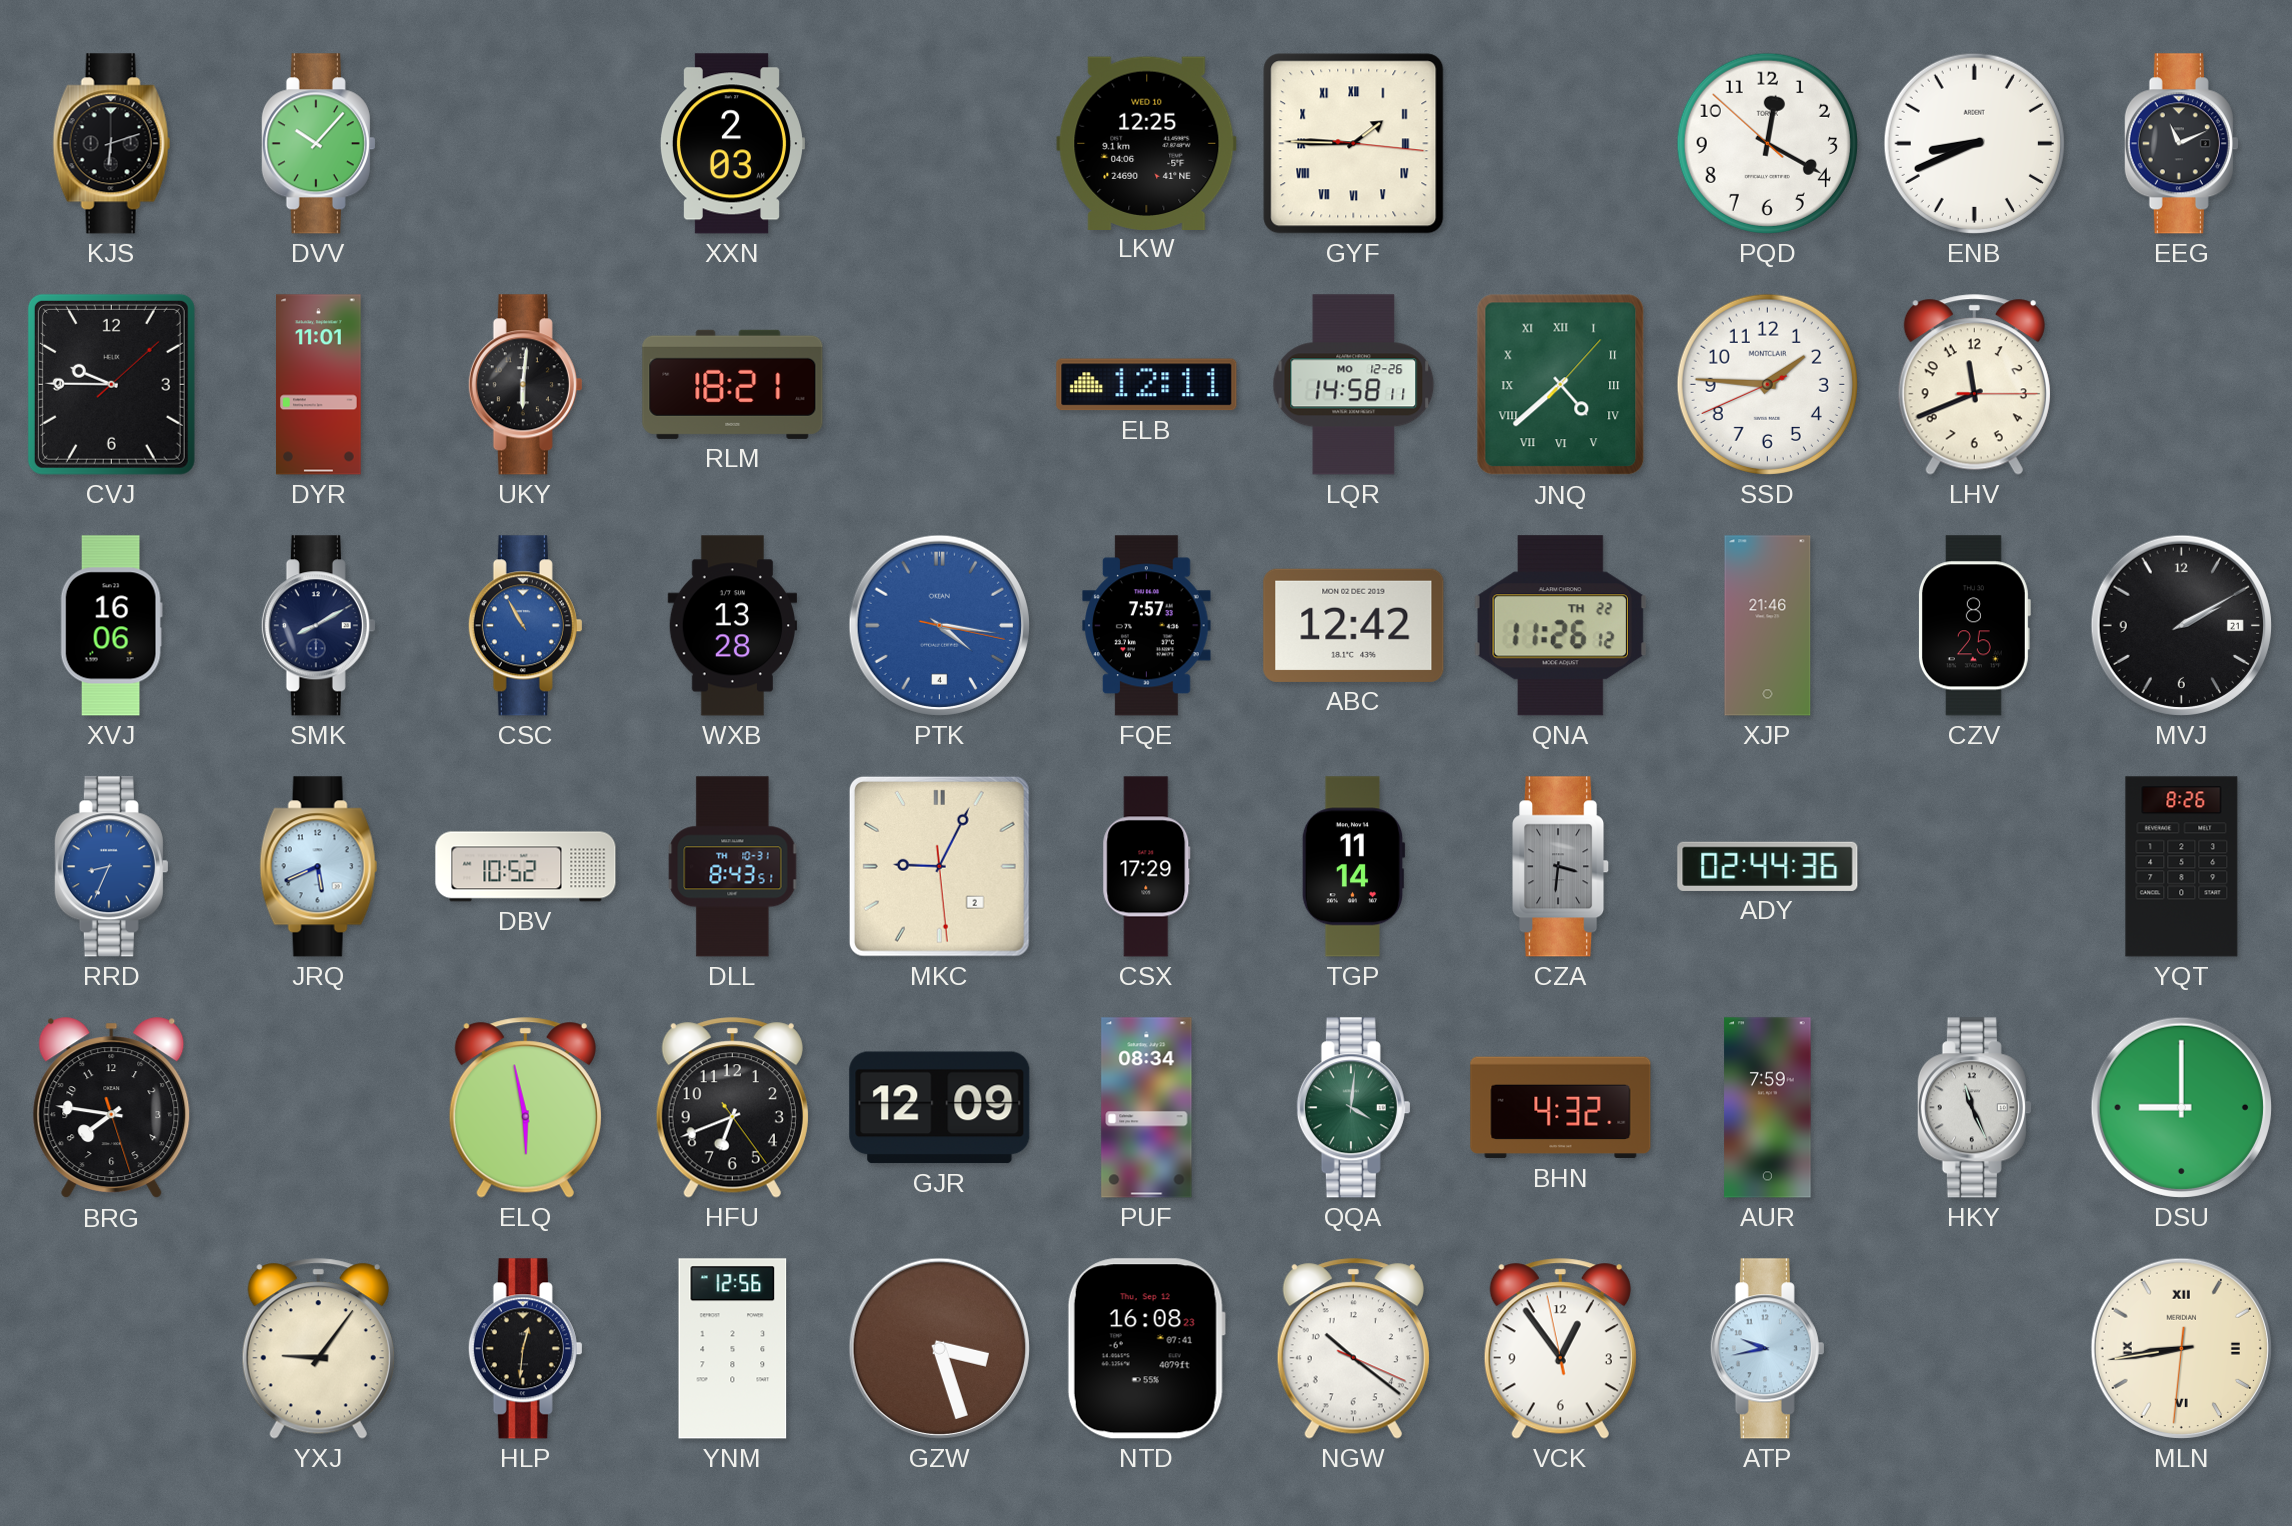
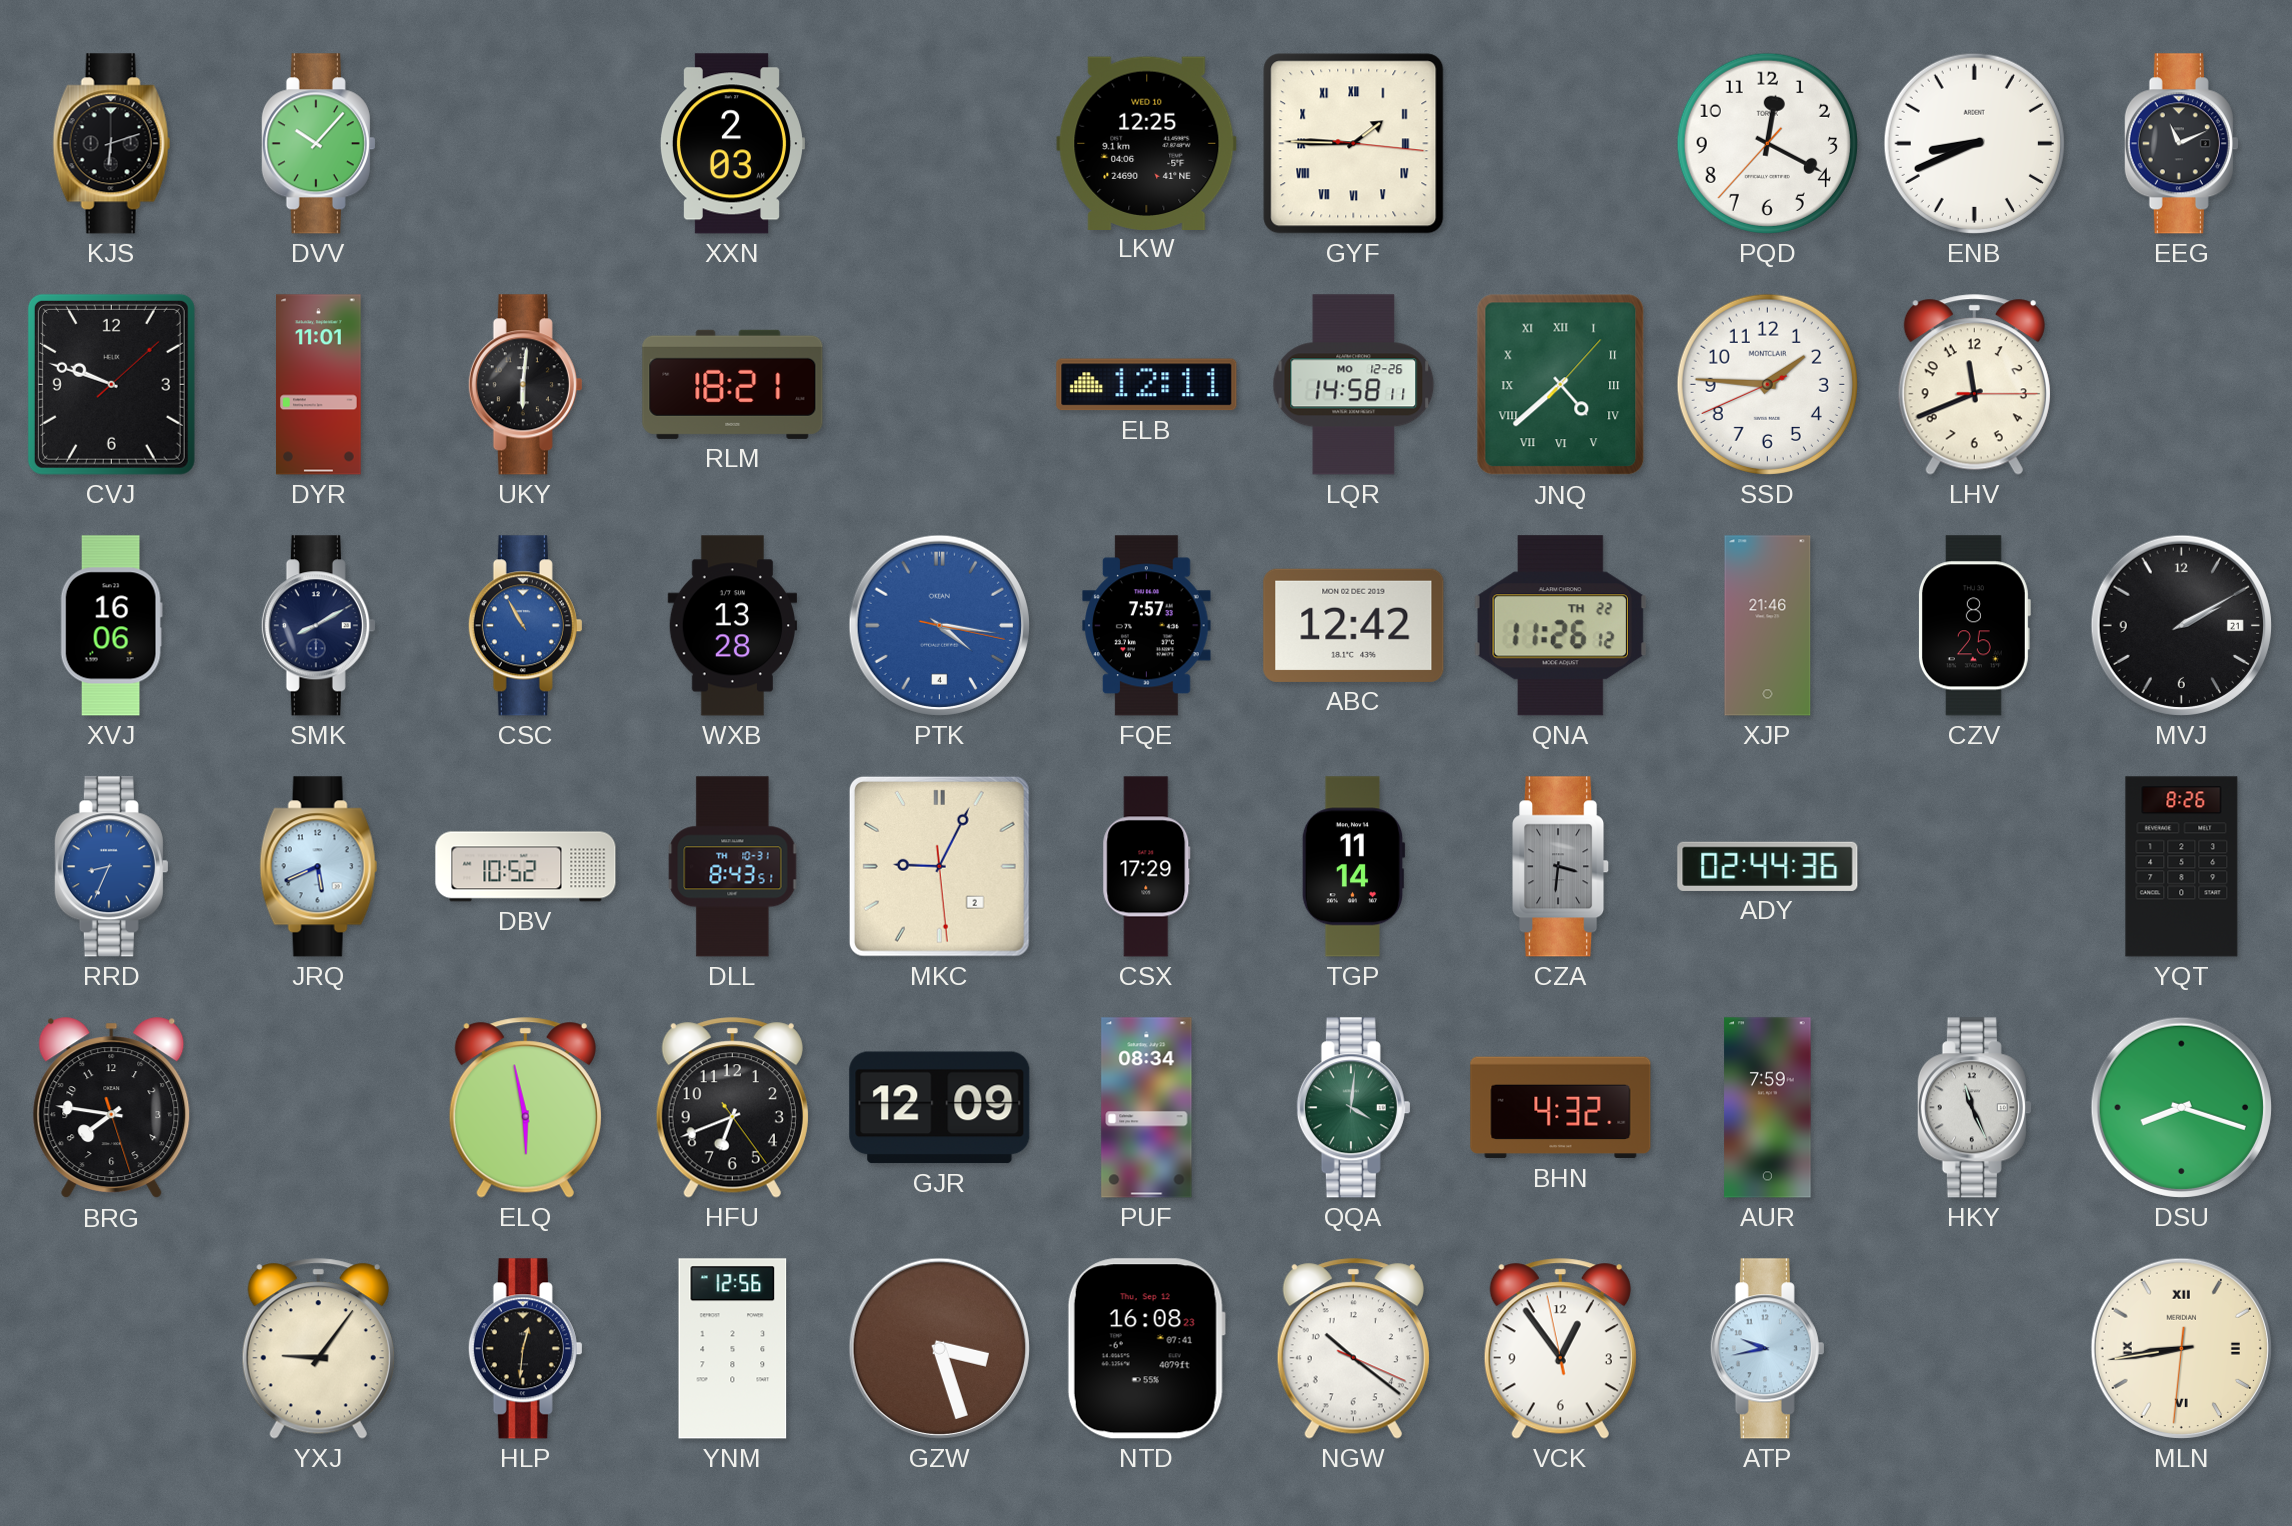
PQD: 12:19:52 -> 12:19:37
CVJ: 9:45 -> 9:48
DSU: 9:00 -> 8:18
